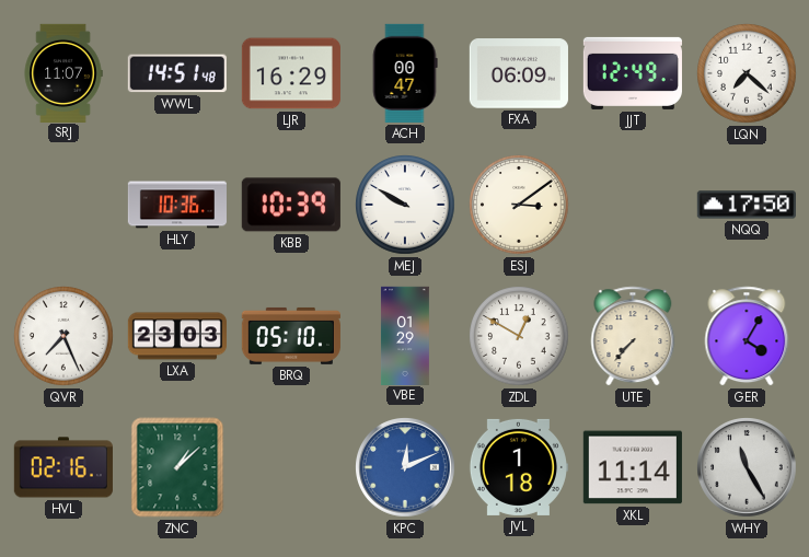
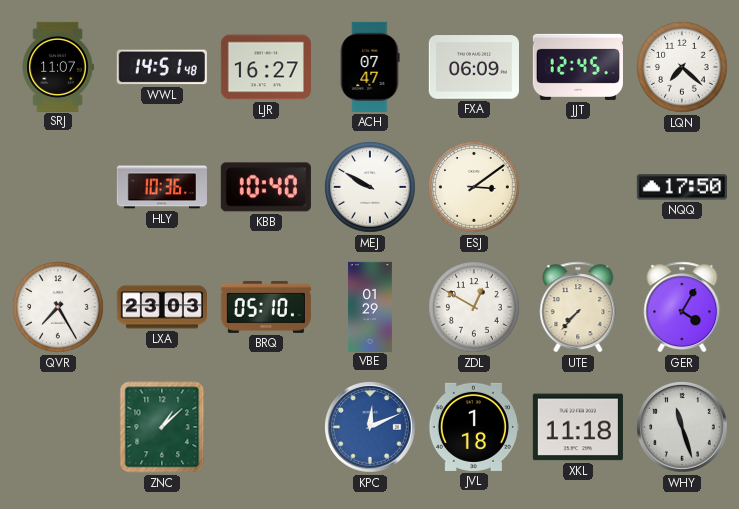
LJR: 16:29 -> 16:27
ACH: 00:47 -> 07:47
JJT: 12:49 -> 12:45
KBB: 10:39 -> 10:40
QVR: 7:26 -> 7:25
HVL: 02:16 -> none
XKL: 11:14 -> 11:18
WHY: 11:25 -> 11:27
